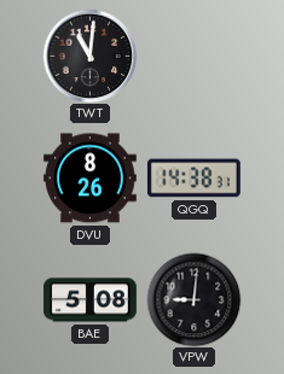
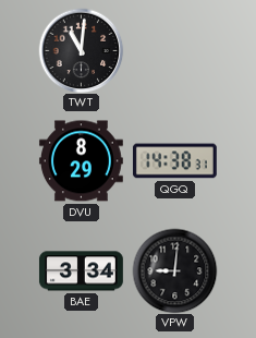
DVU: 8:26 -> 8:29
BAE: 5:08 -> 3:34
